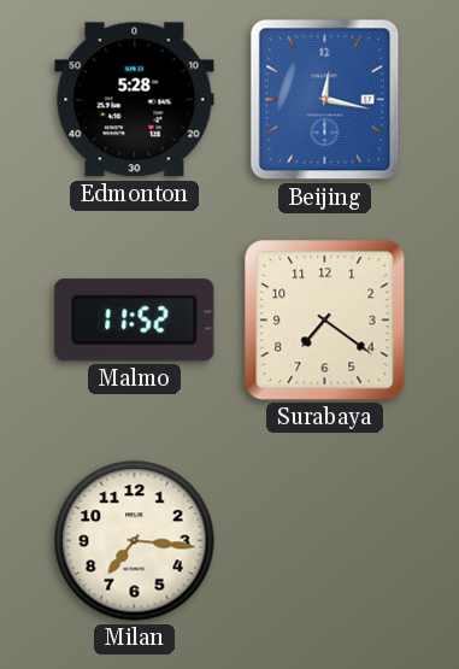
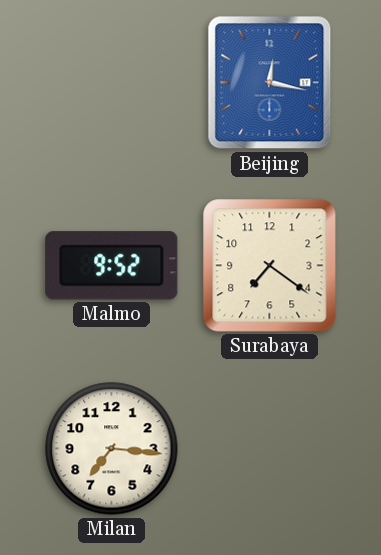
Edmonton: 5:28 -> none
Malmo: 11:52 -> 9:52
